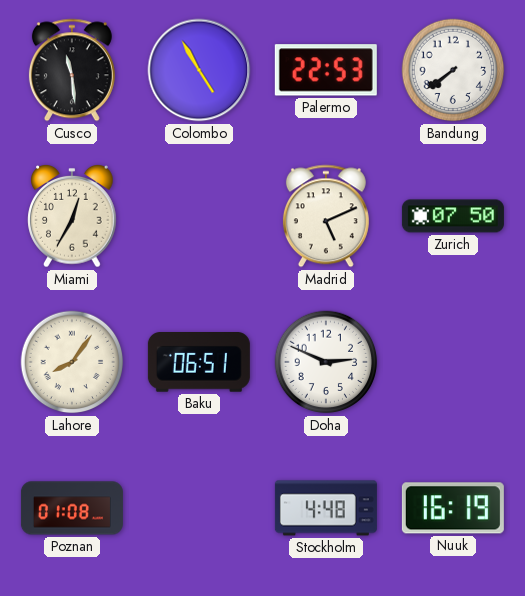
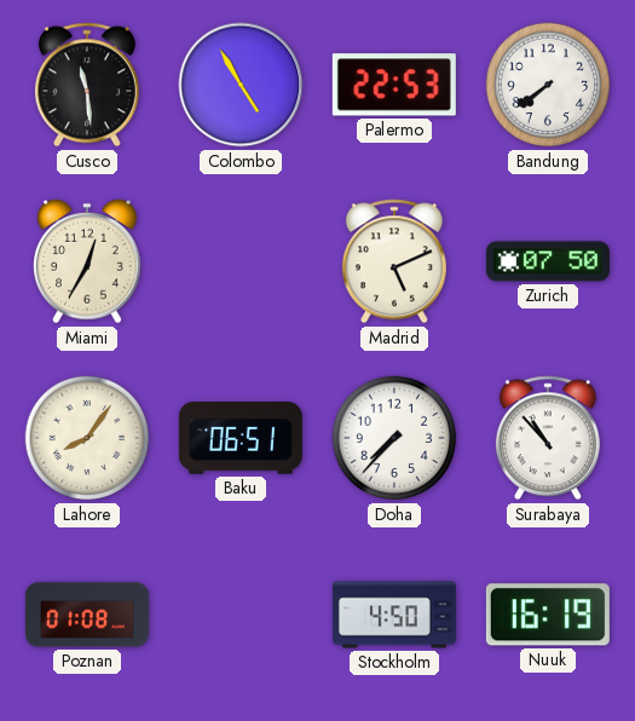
Doha: 2:49 -> 7:37
Surabaya: none -> 10:53
Stockholm: 4:48 -> 4:50
